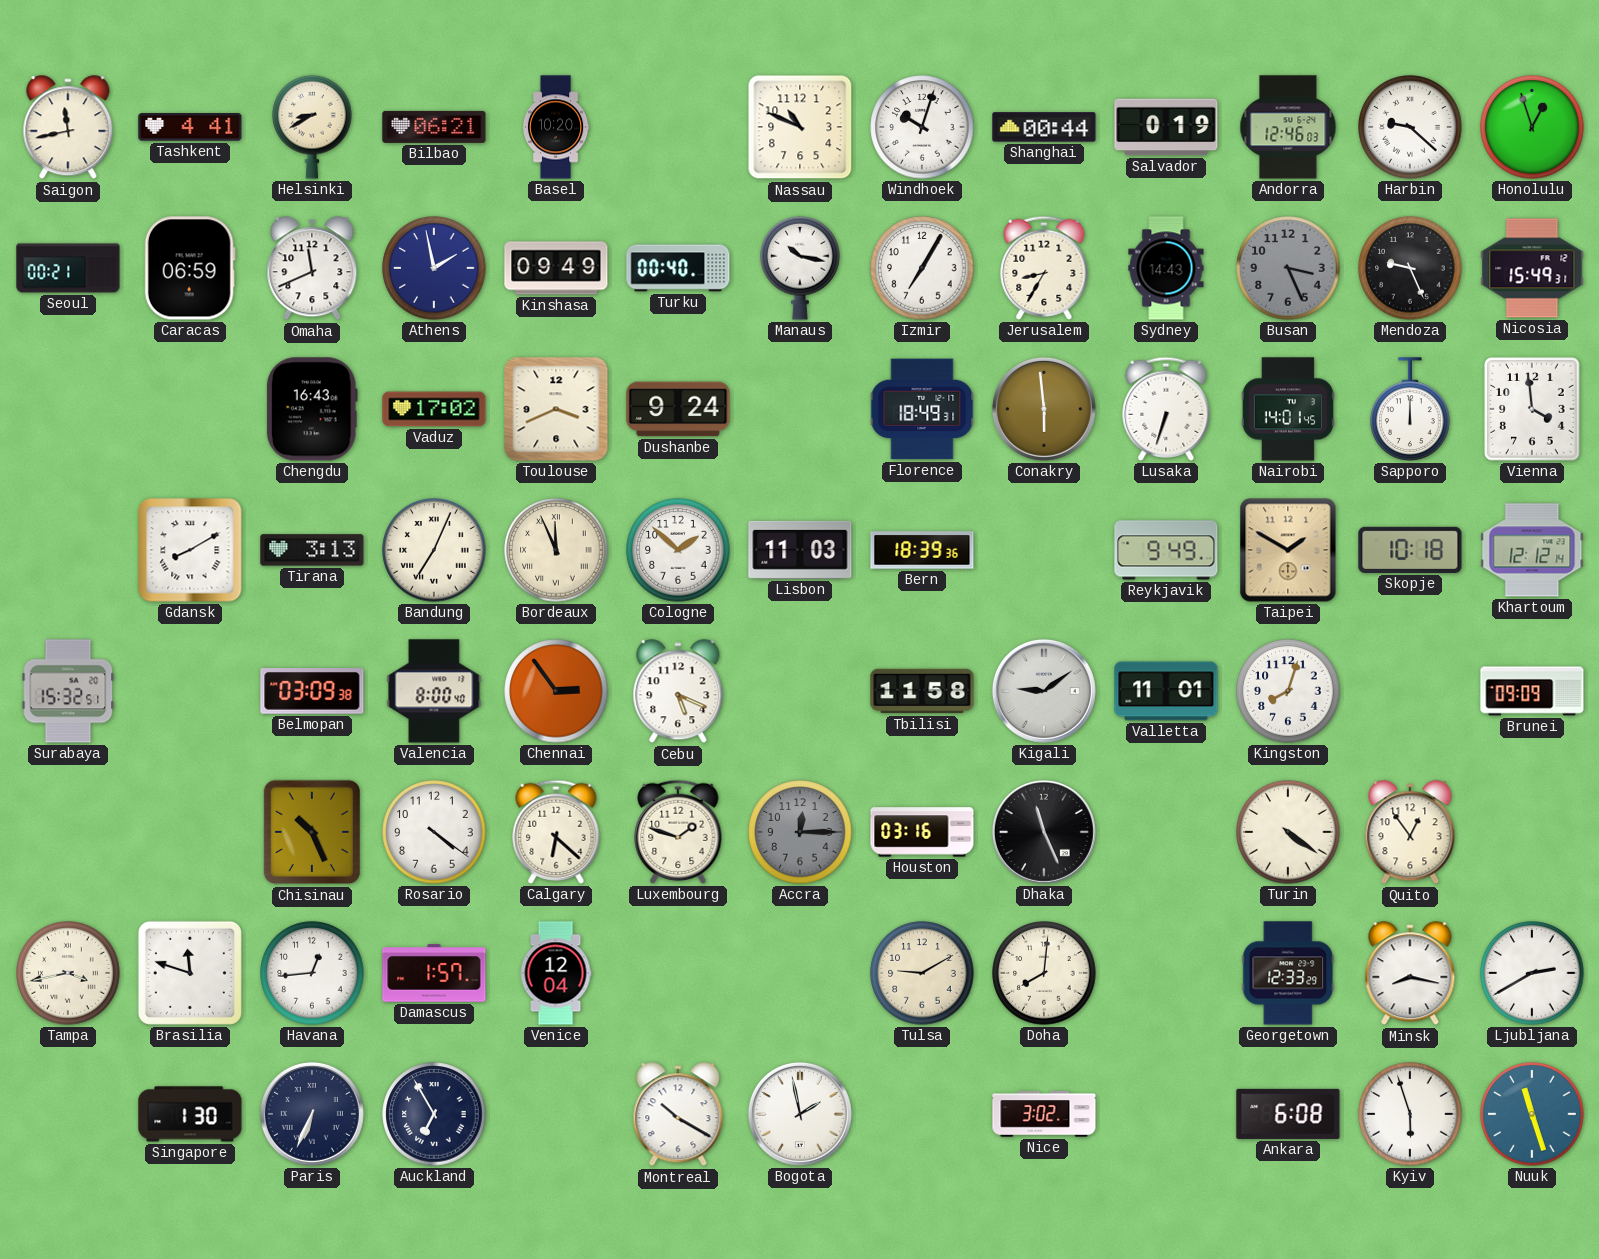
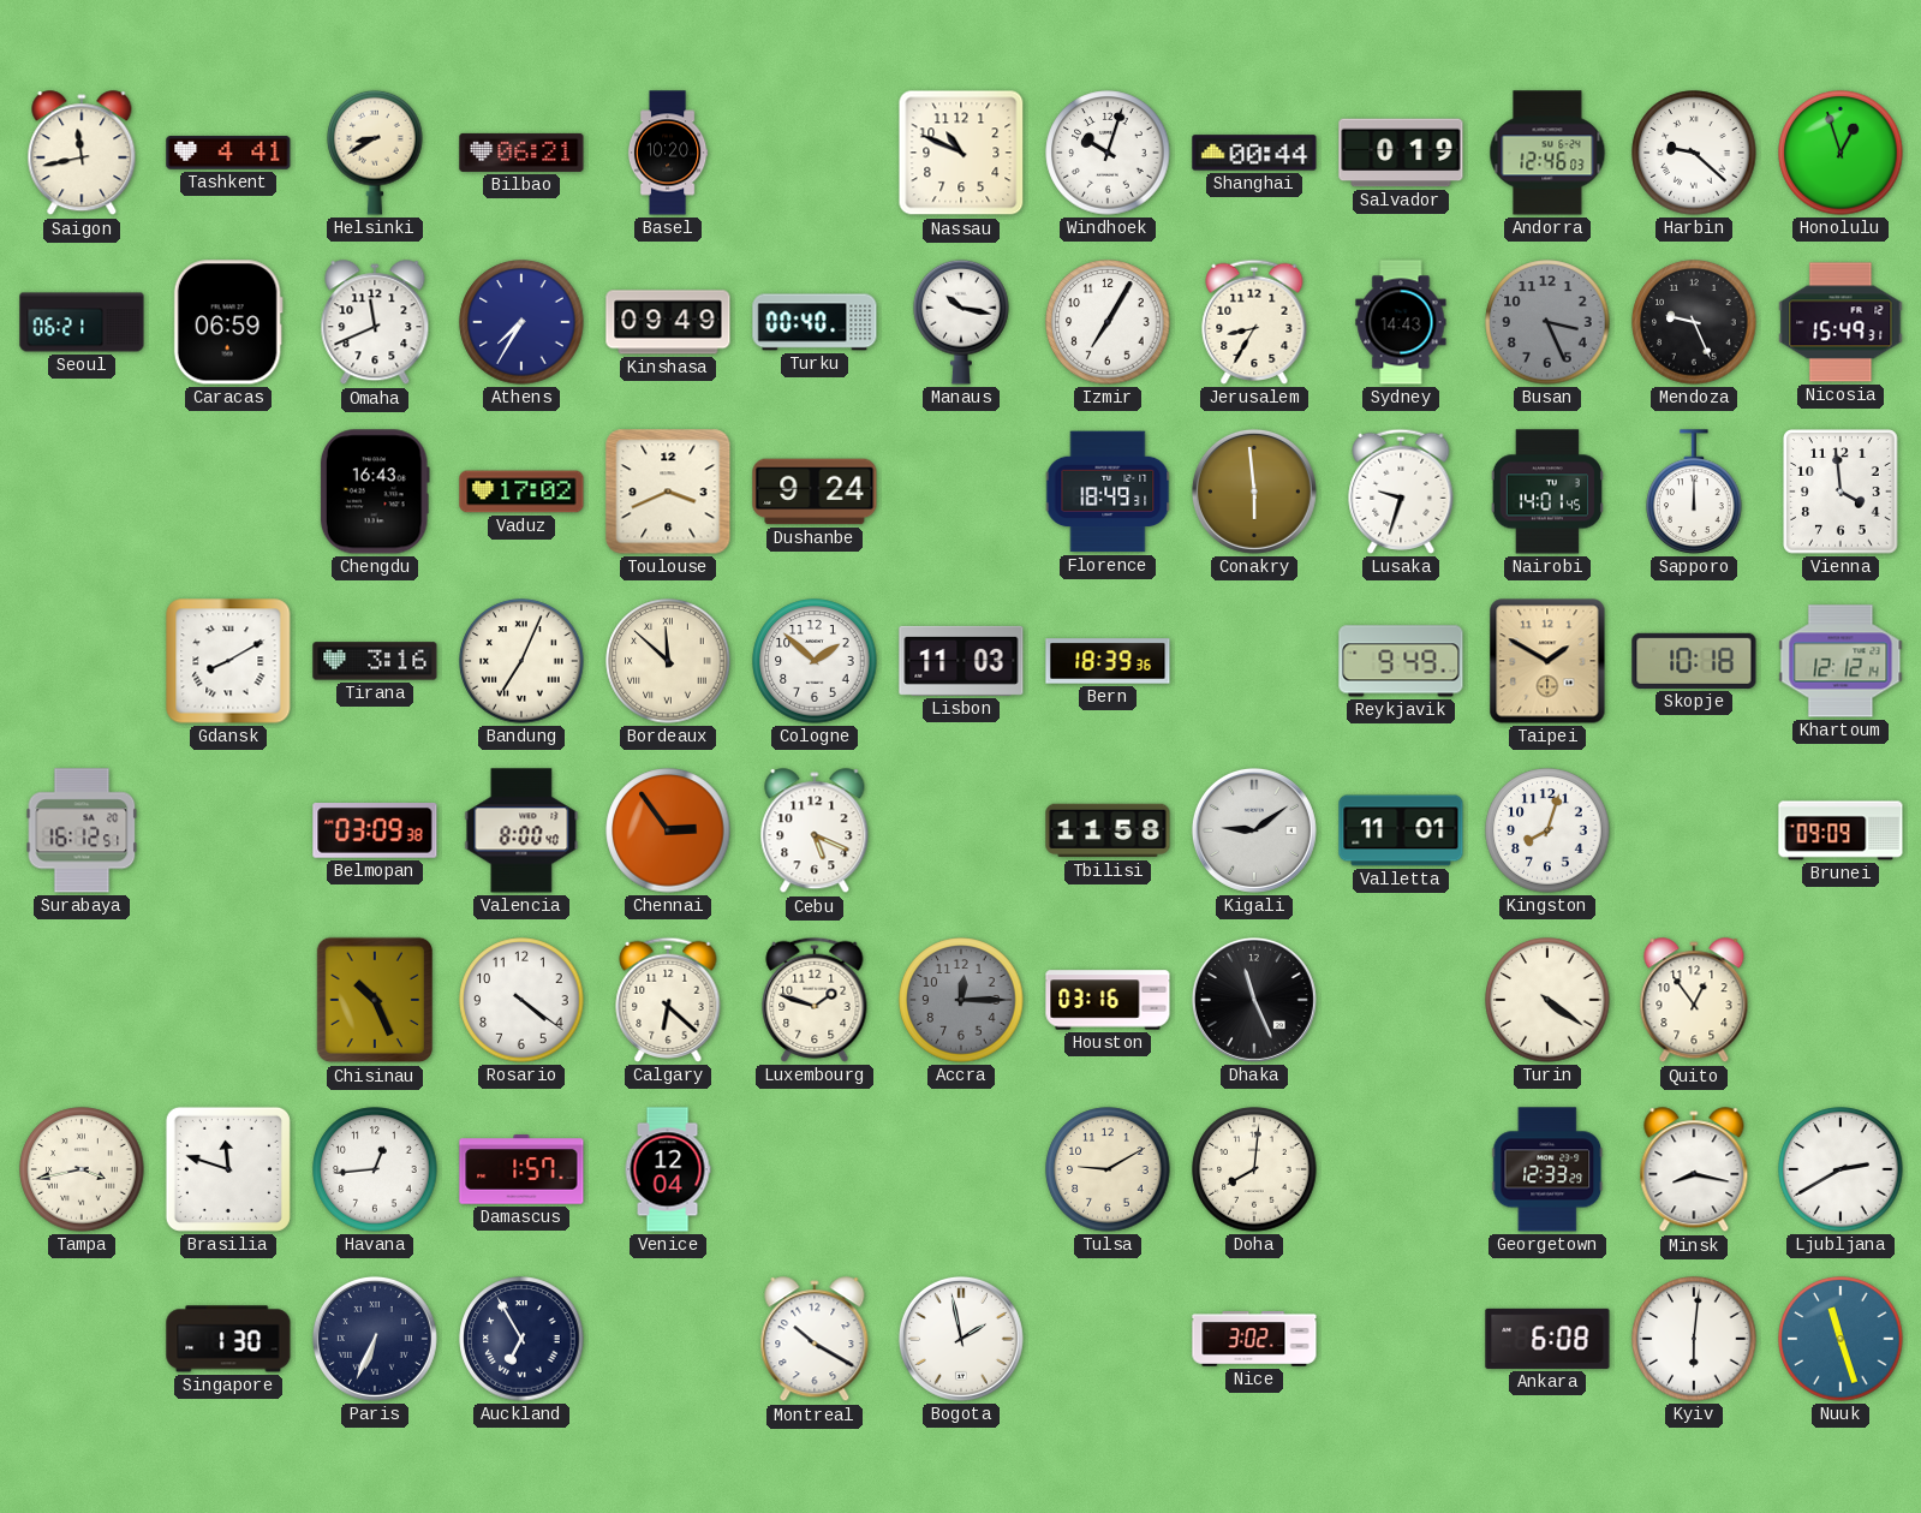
Seoul: 00:21 -> 06:21
Athens: 1:58 -> 7:35
Lusaka: 6:33 -> 9:33
Tirana: 3:13 -> 3:16
Bordeaux: 11:56 -> 11:52
Surabaya: 15:32 -> 16:12
Kyiv: 5:57 -> 6:01
